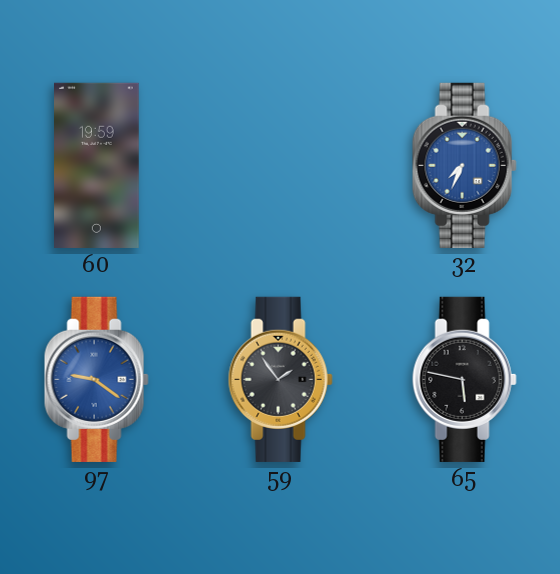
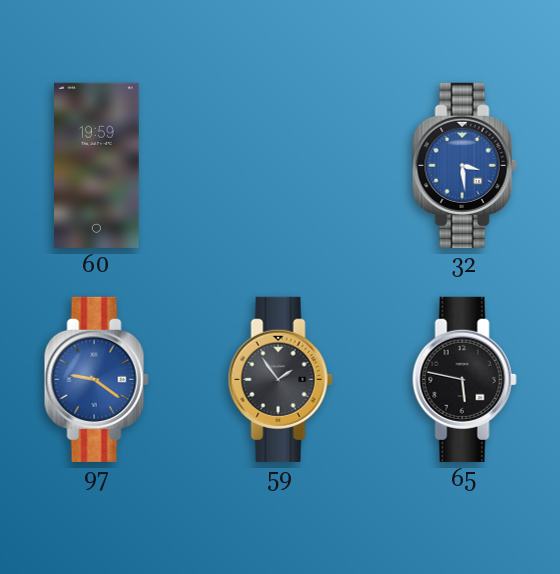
32: 7:34 -> 3:29
